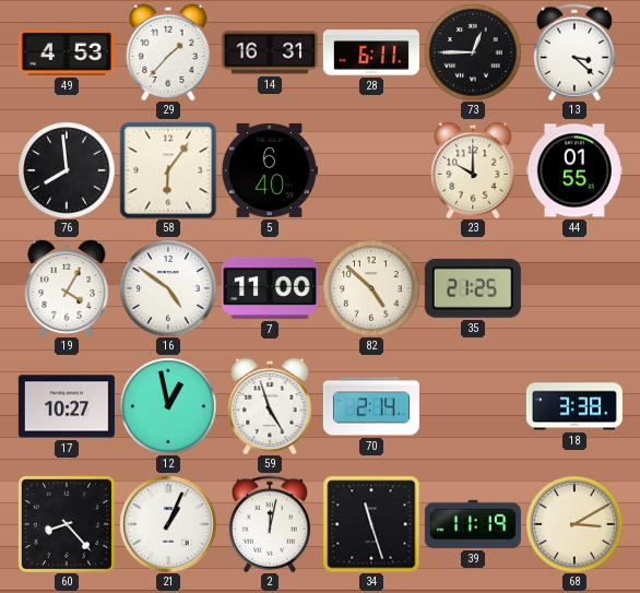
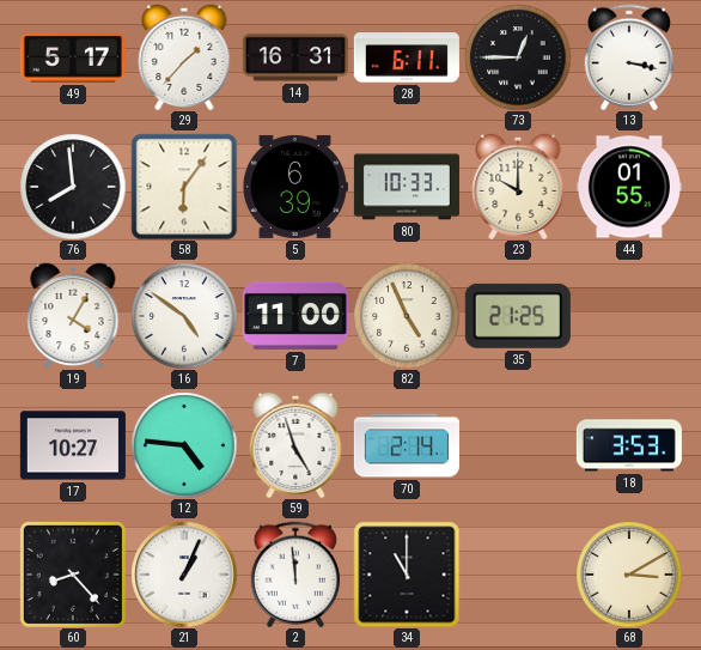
49: 4:53 -> 5:17
13: 3:22 -> 3:17
5: 6:40 -> 6:39
80: none -> 10:33
82: 4:52 -> 4:56
12: 12:58 -> 4:46
18: 3:38 -> 3:53
2: 12:02 -> 11:59
34: 11:27 -> 11:00
39: 11:19 -> none
